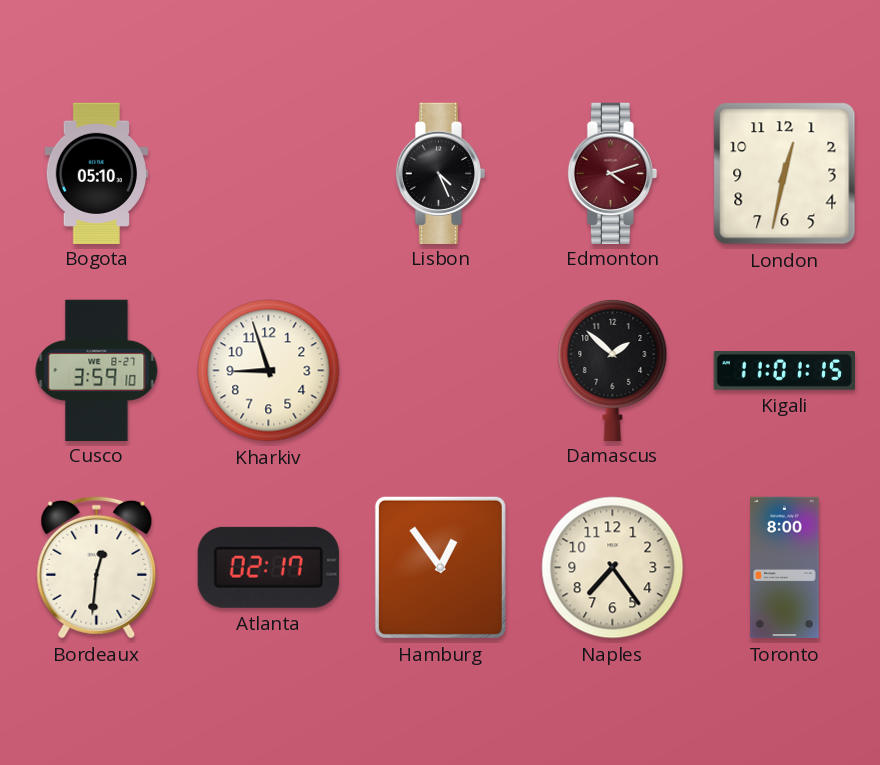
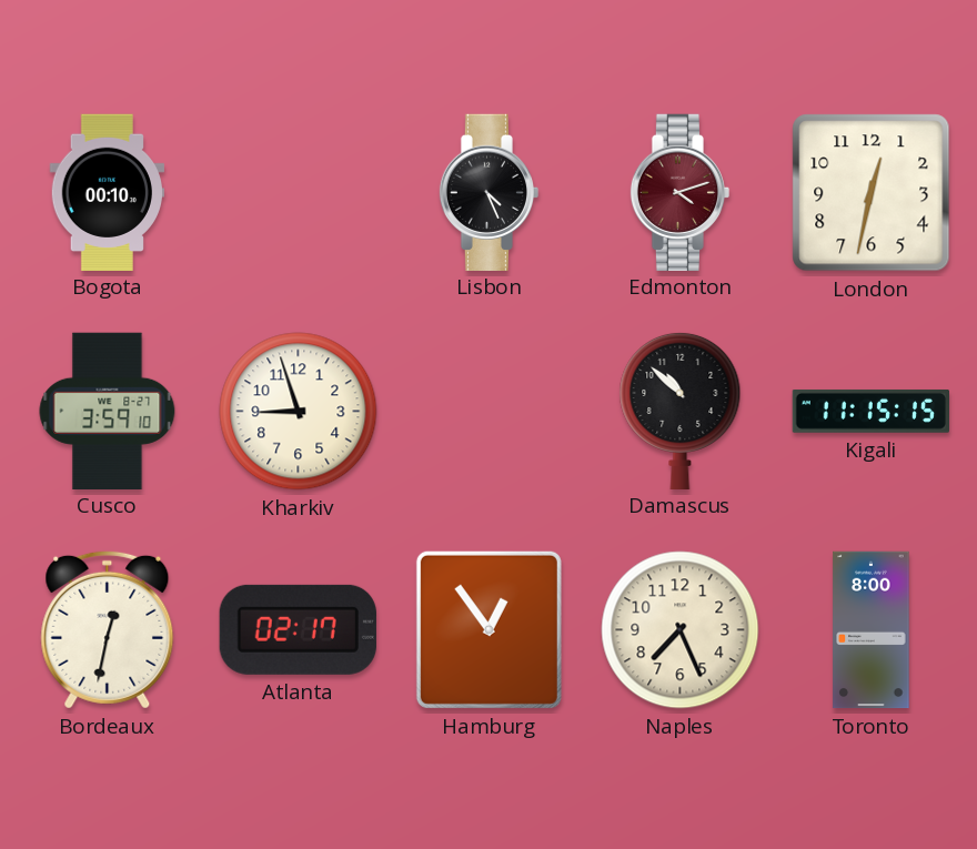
Bogota: 05:10 -> 00:10
Damascus: 1:52 -> 10:52
Kigali: 11:01 -> 11:15
Bordeaux: 12:31 -> 12:32
Naples: 7:24 -> 7:26
